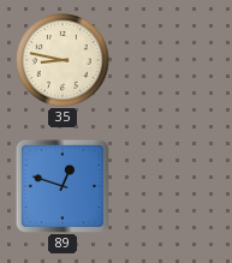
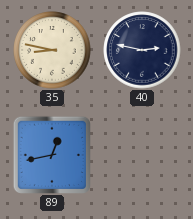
40: none -> 2:47
89: 12:48 -> 12:43
